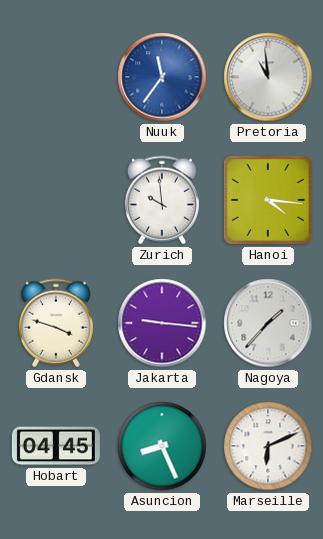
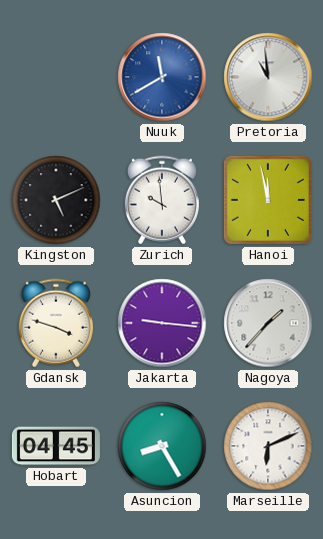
Nuuk: 11:36 -> 11:40
Kingston: none -> 5:11
Hanoi: 4:16 -> 11:58
Asuncion: 8:26 -> 8:25
